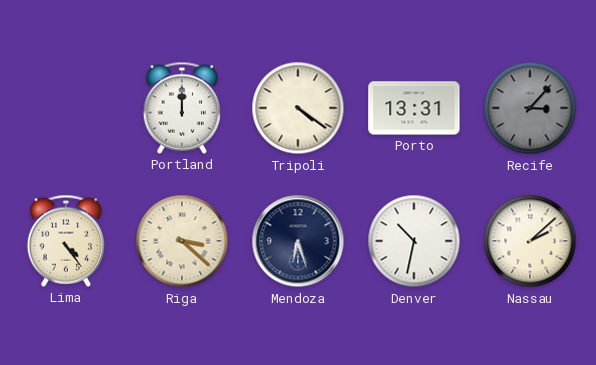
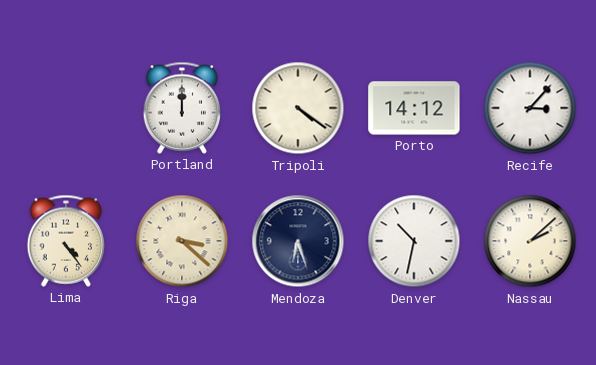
Porto: 13:31 -> 14:12
Recife dial: grey -> white
